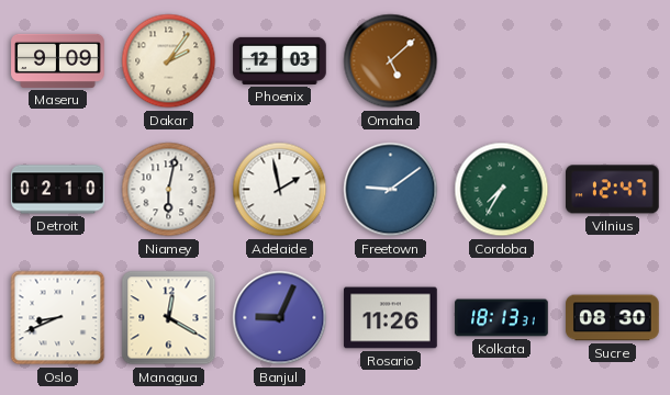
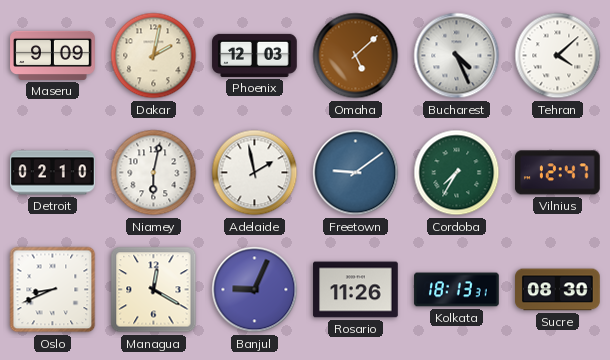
Dakar: 2:06 -> 2:02
Bucharest: none -> 4:26
Tehran: none -> 4:08
